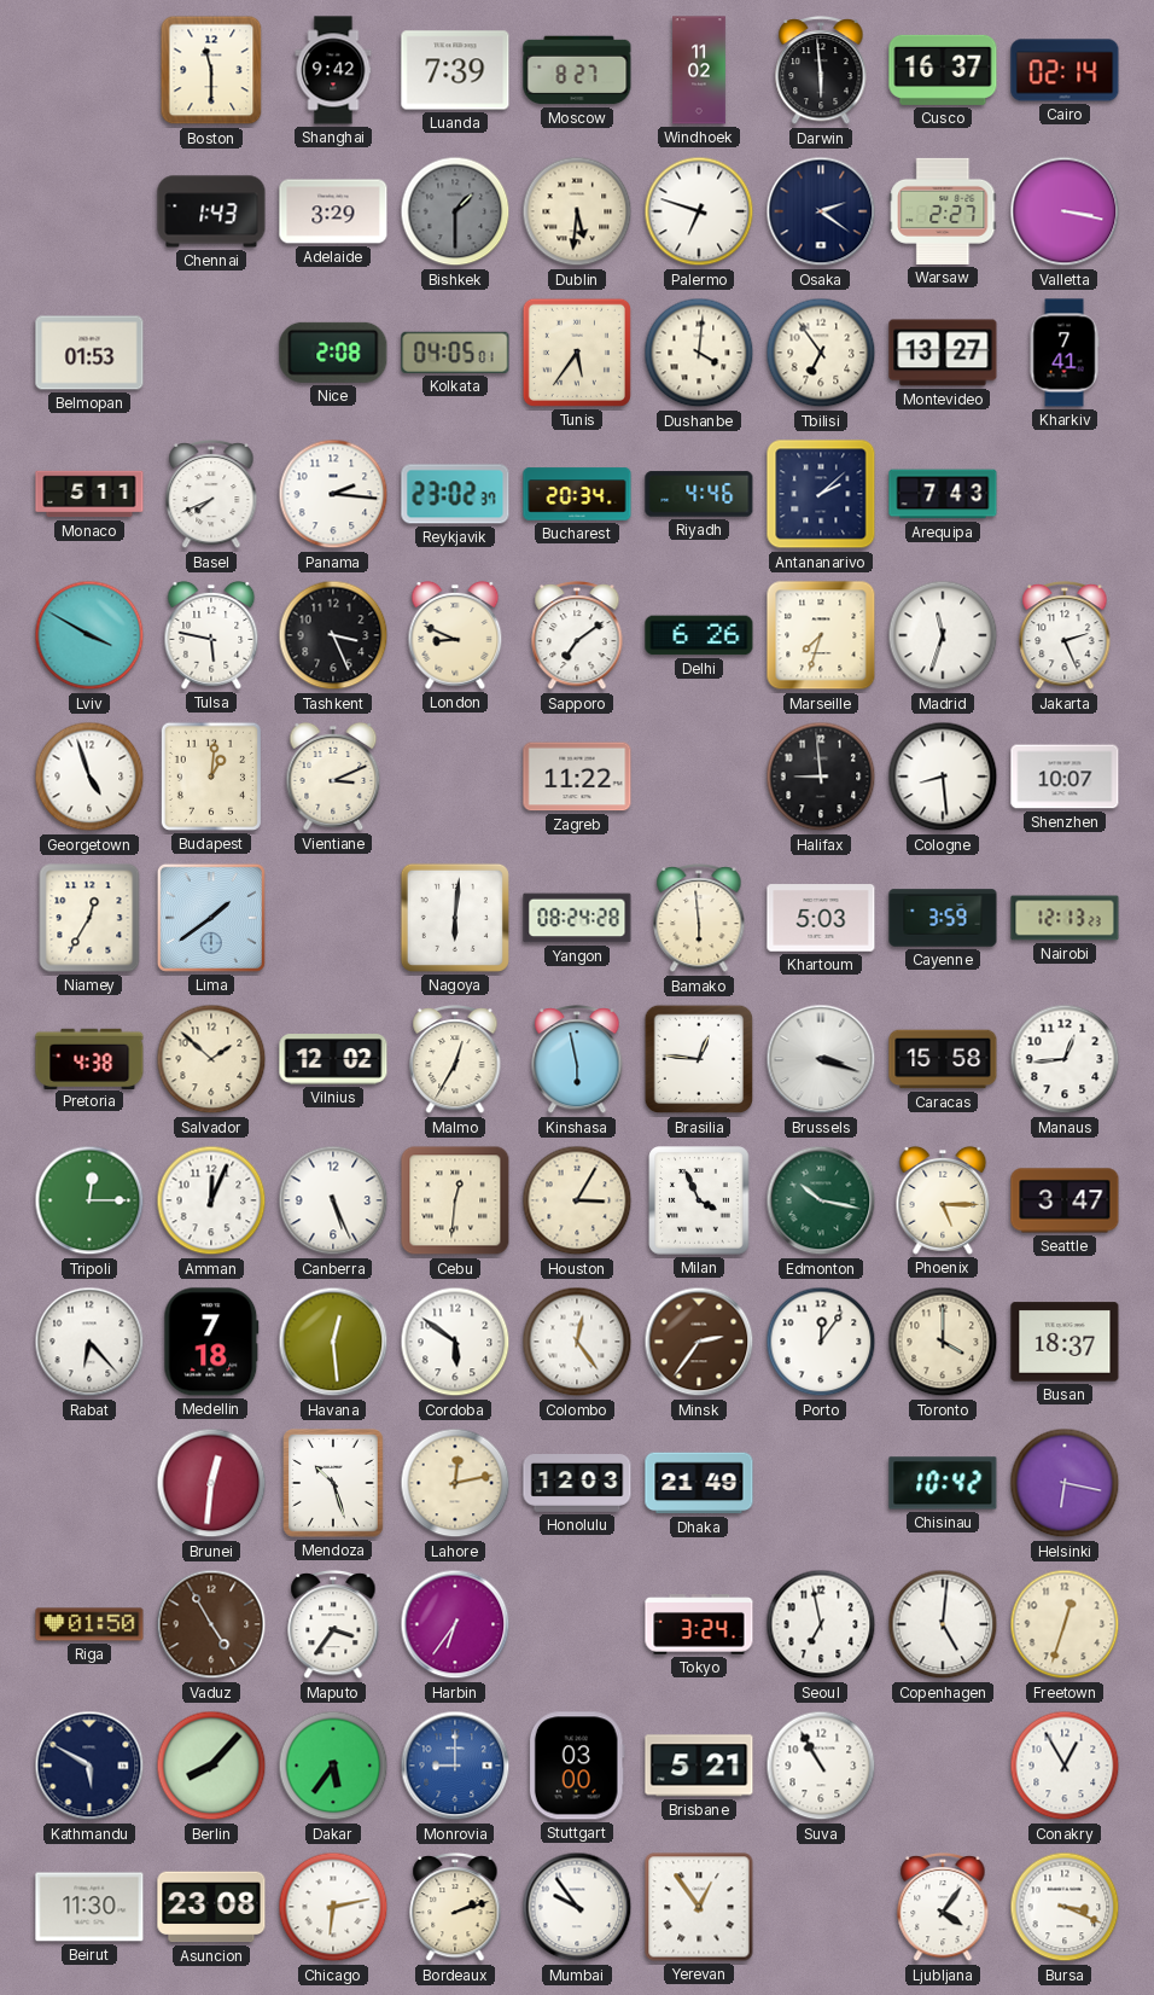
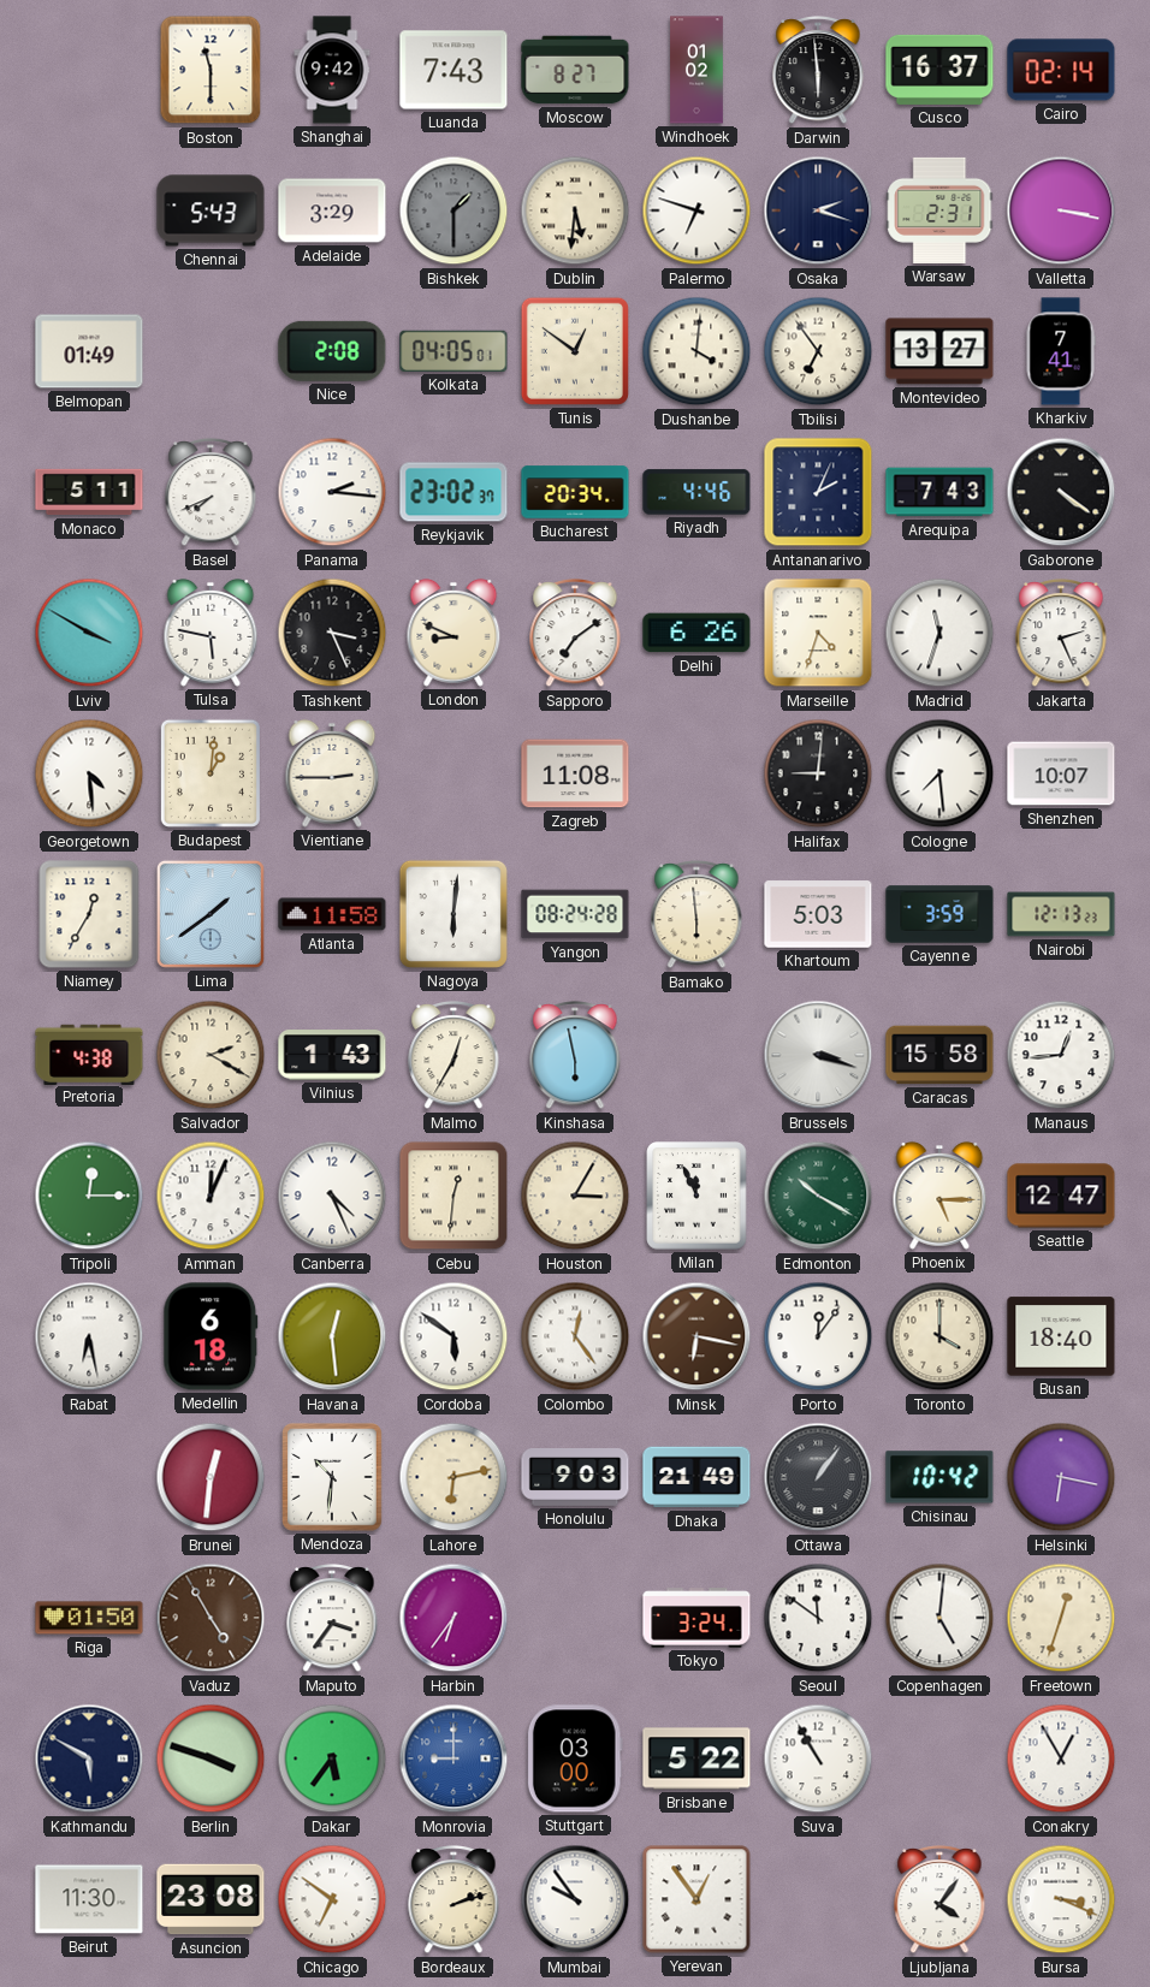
Luanda: 7:39 -> 7:43
Windhoek: 11:02 -> 01:02
Chennai: 1:43 -> 5:43
Osaka: 2:21 -> 2:18
Warsaw: 2:27 -> 2:31
Belmopan: 01:53 -> 01:49
Tunis: 5:36 -> 12:51
Antananarivo: 2:08 -> 2:04
Gaborone: none -> 4:21
Marseille: 7:33 -> 4:33
Georgetown: 4:57 -> 4:29
Vientiane: 3:11 -> 2:45
Zagreb: 11:22 -> 11:08
Halifax: 8:59 -> 9:01
Cologne: 8:29 -> 7:29
Atlanta: none -> 11:58
Salvador: 1:52 -> 2:20
Vilnius: 12:02 -> 1:43
Brasilia: 12:46 -> none
Canberra: 5:26 -> 4:26
Milan: 3:56 -> 11:56
Edmonton: 10:17 -> 10:20
Seattle: 3:47 -> 12:47
Rabat: 6:23 -> 6:28
Medellin: 7:18 -> 6:18
Minsk: 2:36 -> 6:17
Busan: 18:37 -> 18:40
Mendoza: 10:27 -> 10:31
Lahore: 12:13 -> 6:13
Honolulu: 12:03 -> 9:03
Ottawa: none -> 1:06
Seoul: 6:58 -> 11:51
Berlin: 8:07 -> 3:48
Brisbane: 5:21 -> 5:22
Chicago: 6:13 -> 6:51
